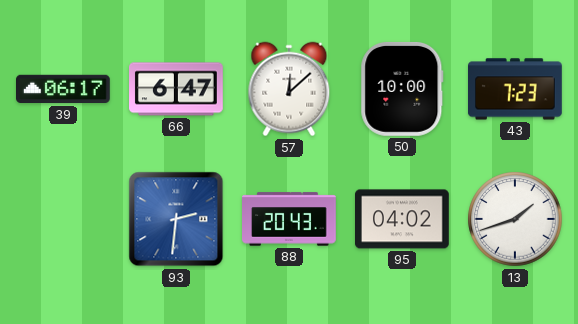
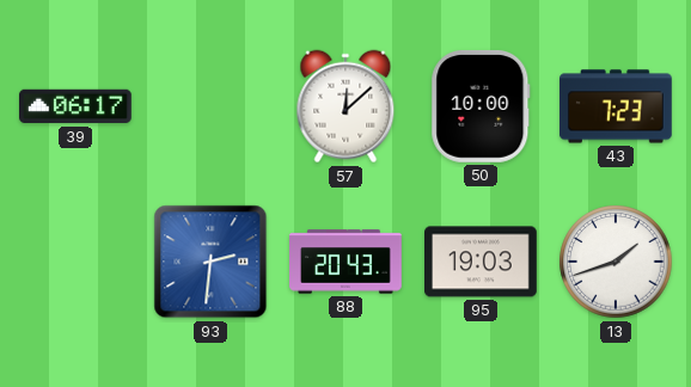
66: 6:47 -> none
95: 04:02 -> 19:03
